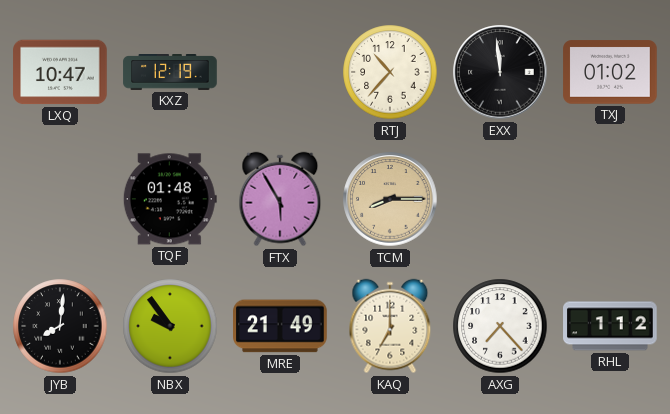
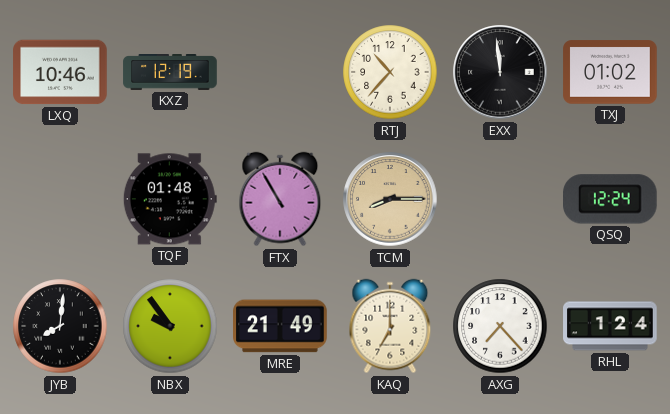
LXQ: 10:47 -> 10:46
FTX: 5:55 -> 10:55
QSQ: none -> 12:24
RHL: 1:12 -> 1:24
